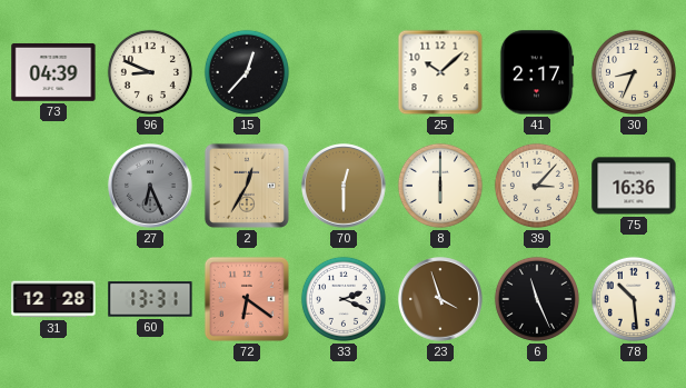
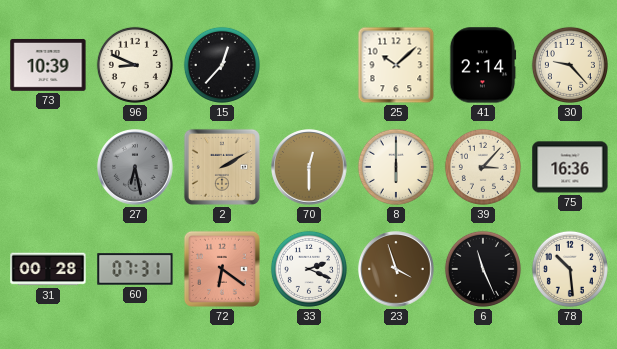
73: 04:39 -> 10:39
41: 2:17 -> 2:14
30: 8:34 -> 9:23
27: 6:26 -> 6:28
2: 12:35 -> 2:10
31: 12:28 -> 00:28
60: 13:31 -> 07:31
